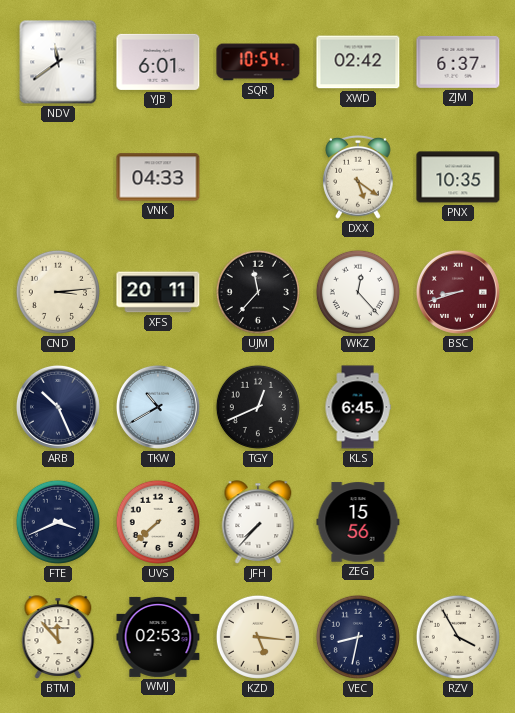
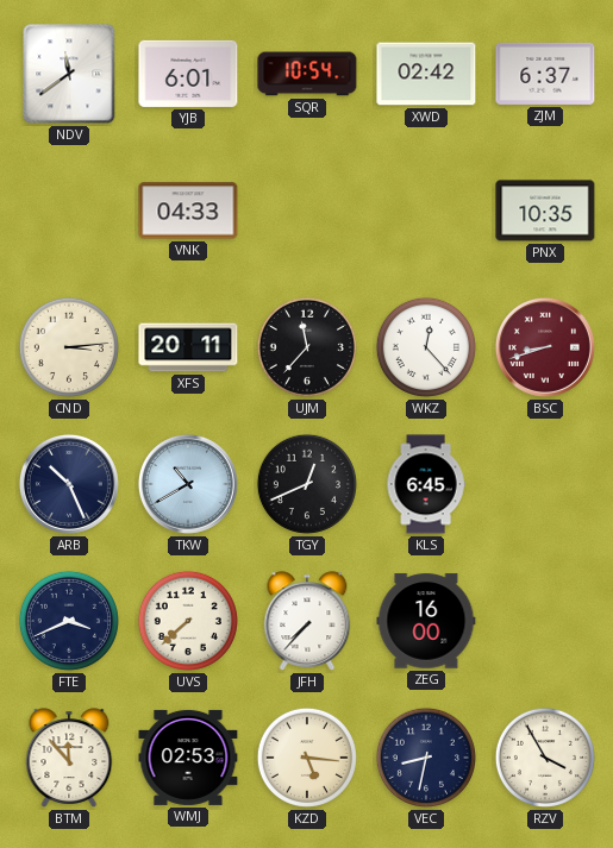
DXX: 5:21 -> none
ZEG: 15:56 -> 16:00
